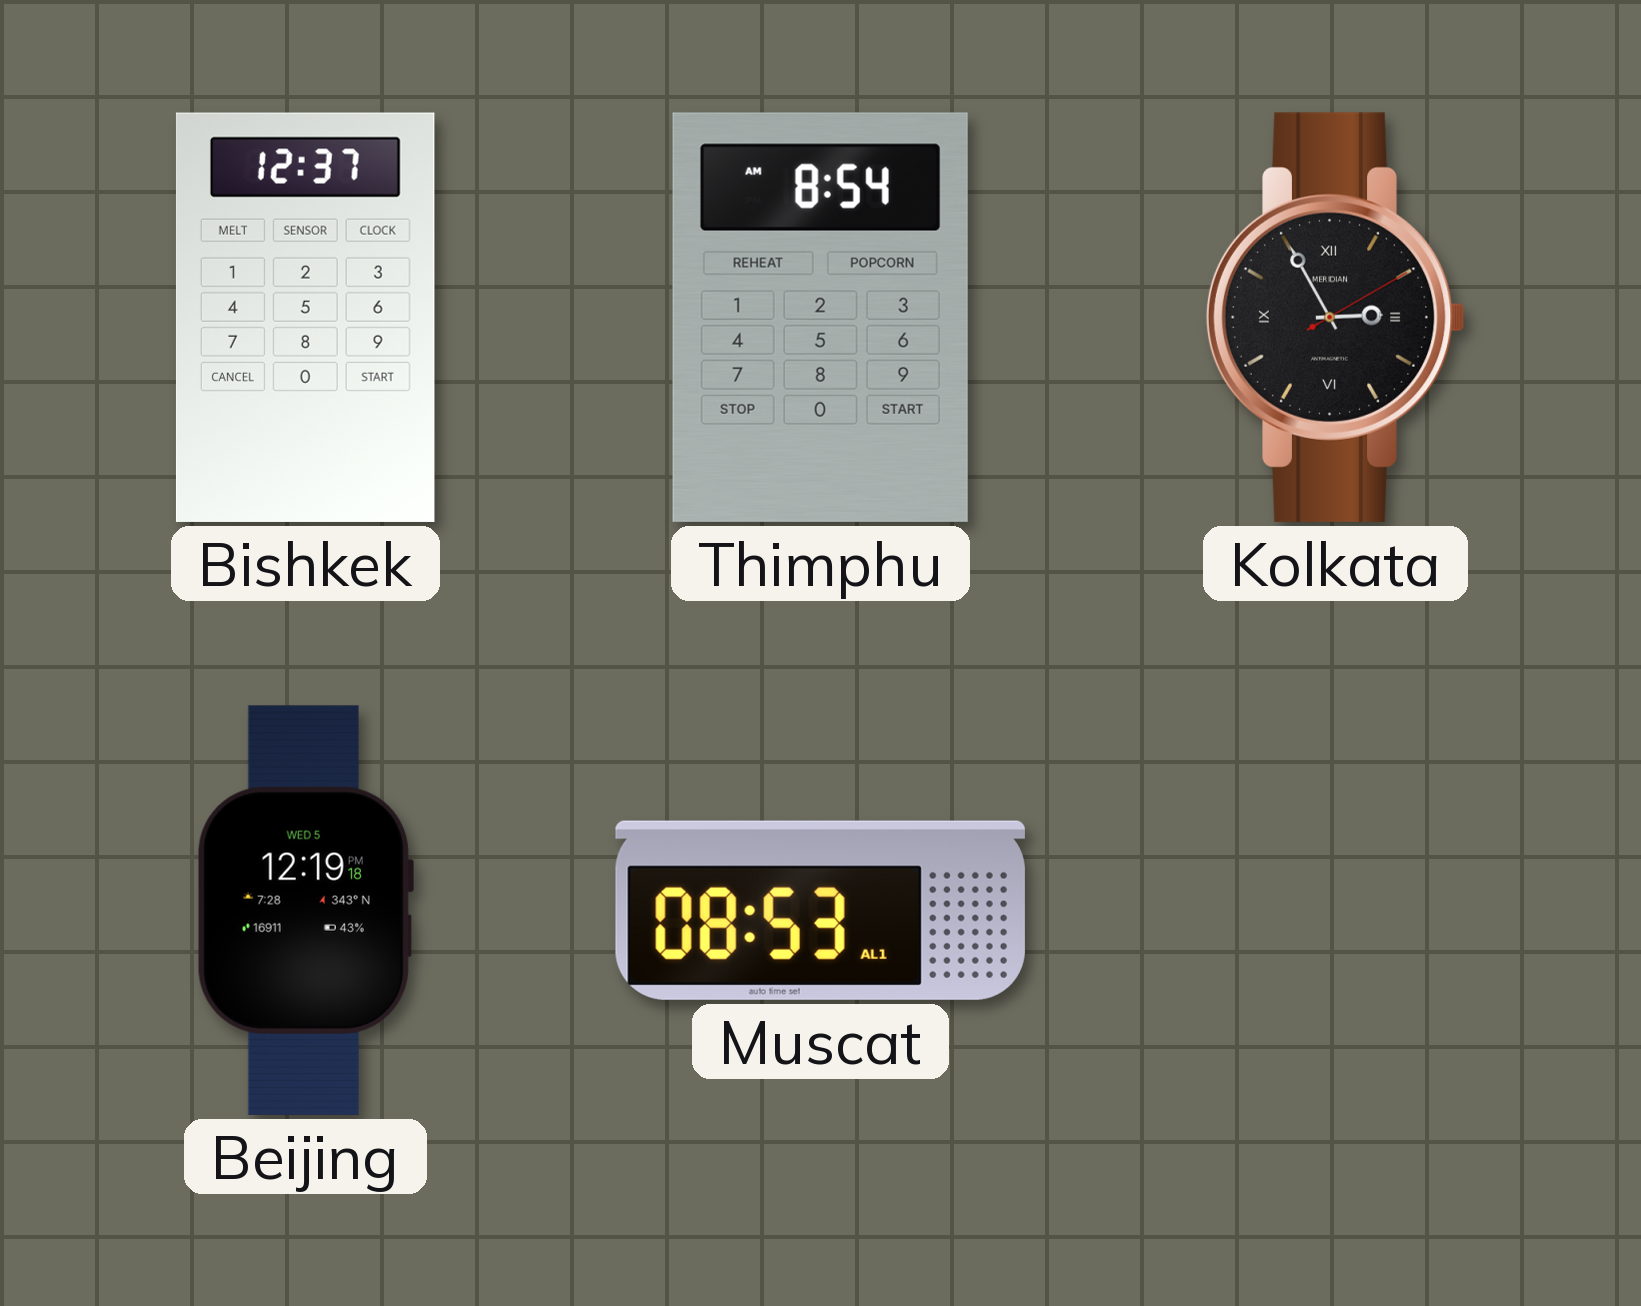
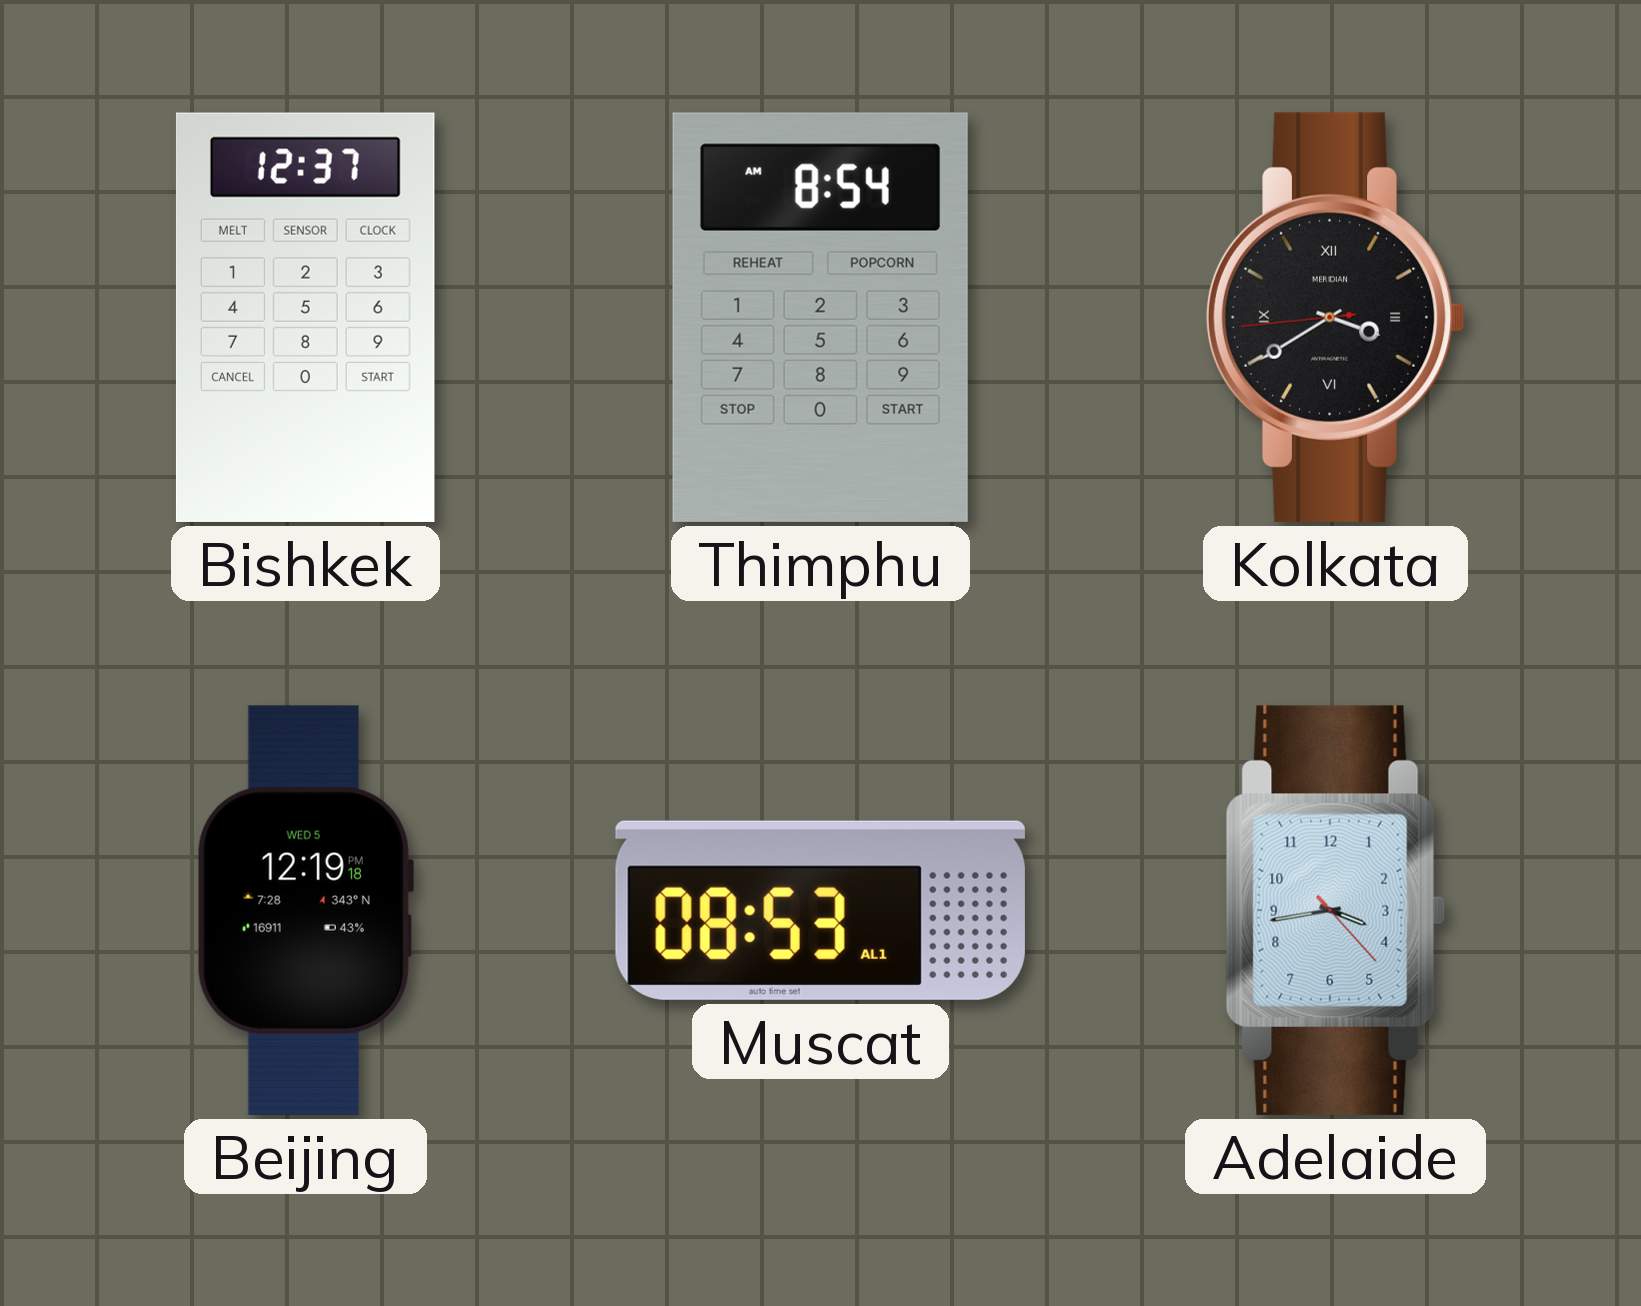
Kolkata: 2:55 -> 3:39
Adelaide: none -> 3:43
